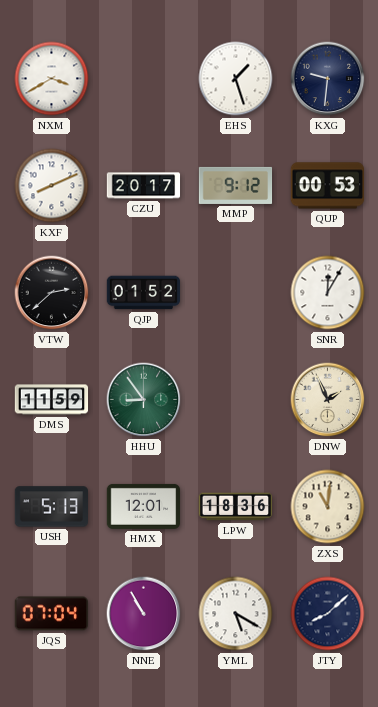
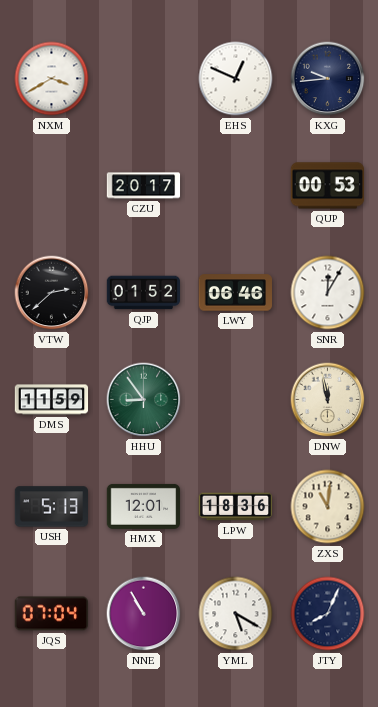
EHS: 1:27 -> 12:49
KXG: 9:31 -> 9:44
KXF: 8:11 -> none
MMP: 9:12 -> none
LWY: none -> 06:46
DNW: 1:56 -> 11:58
JTY: 8:08 -> 8:04
